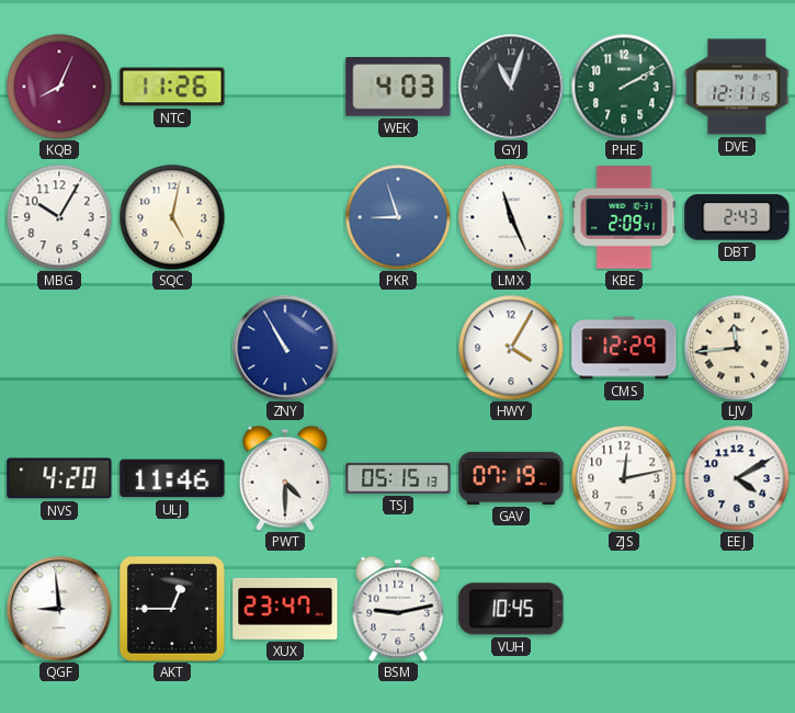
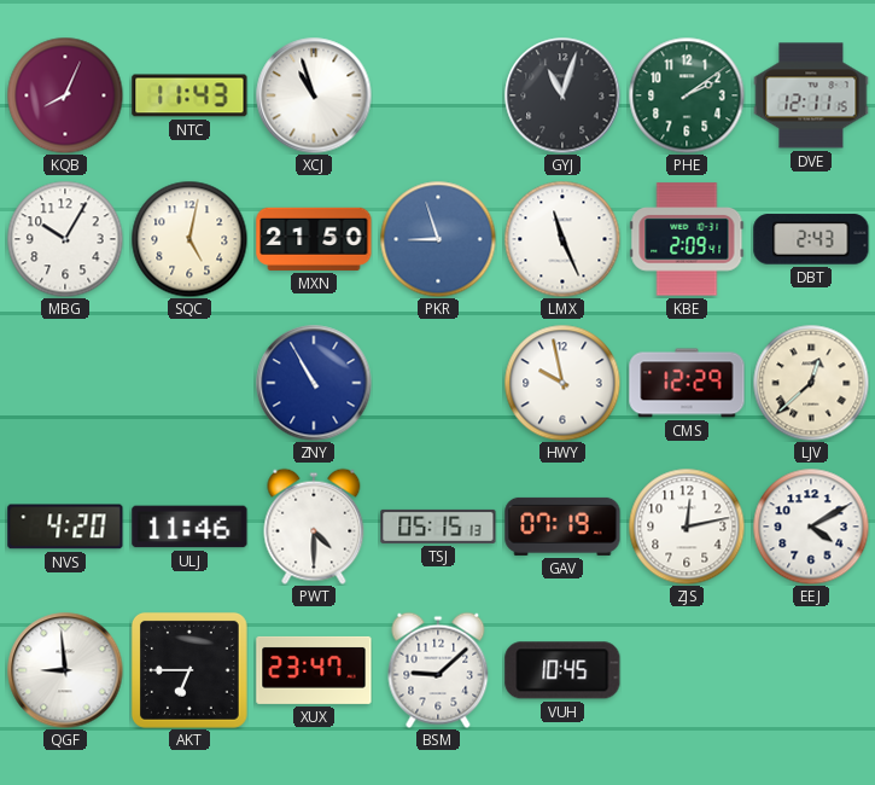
NTC: 11:26 -> 11:43
XCJ: none -> 10:57
WEK: 4:03 -> none
PHE: 2:10 -> 2:09
MXN: none -> 21:50
HWY: 4:05 -> 9:58
LJV: 11:44 -> 12:38
AKT: 12:45 -> 6:45
BSM: 9:13 -> 9:08
